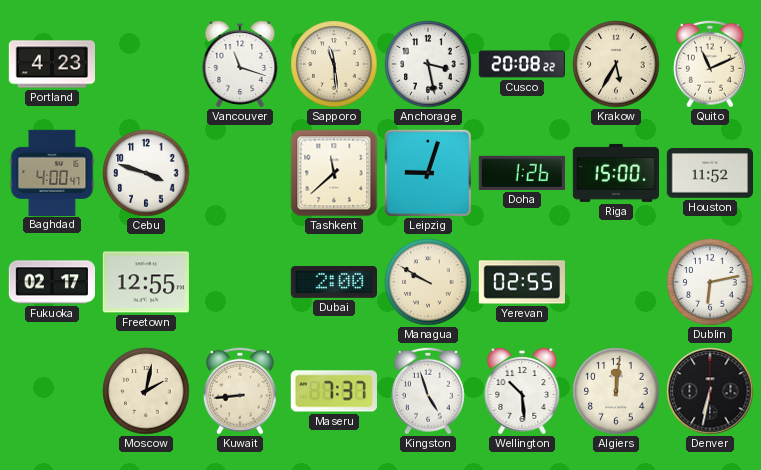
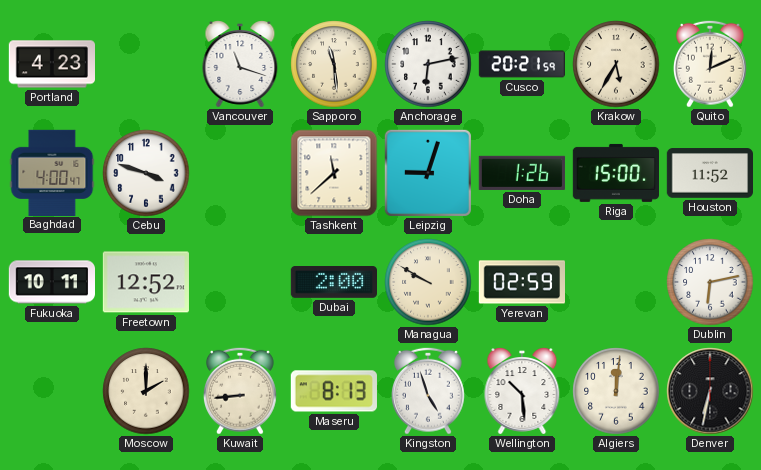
Anchorage: 3:28 -> 6:13
Cusco: 20:08 -> 20:21
Quito: 11:11 -> 12:11
Fukuoka: 02:17 -> 10:11
Freetown: 12:55 -> 12:52
Yerevan: 02:55 -> 02:59
Moscow: 2:02 -> 2:00
Maseru: 7:37 -> 8:13
